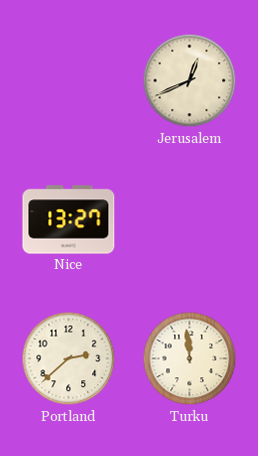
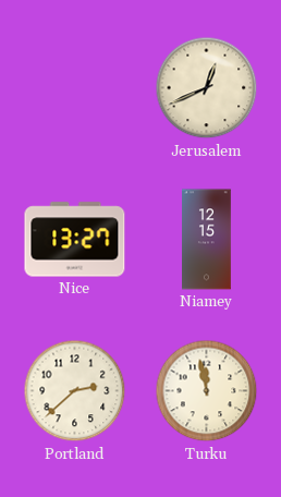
Niamey: none -> 12:15
Turku: 11:59 -> 11:58
